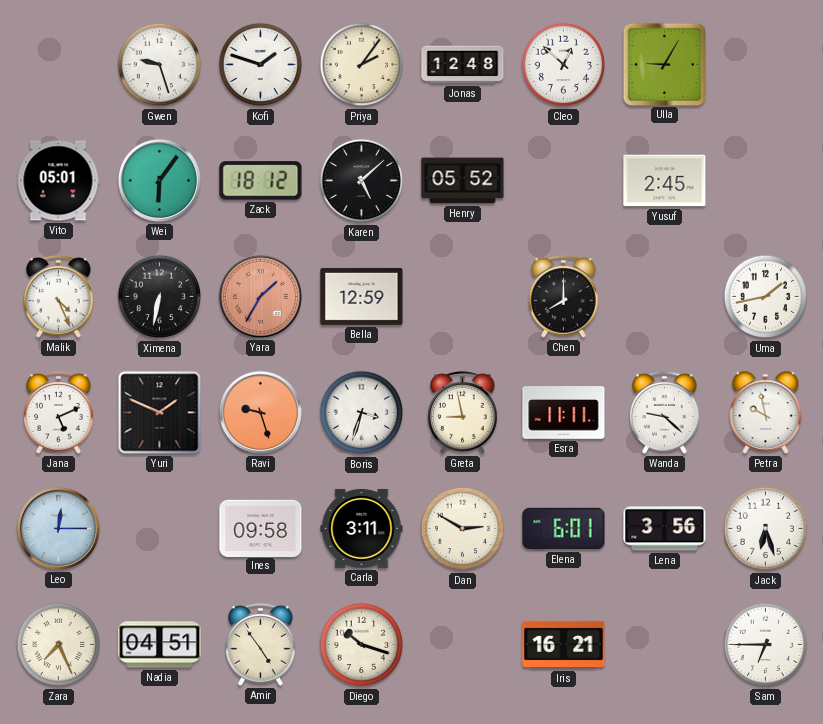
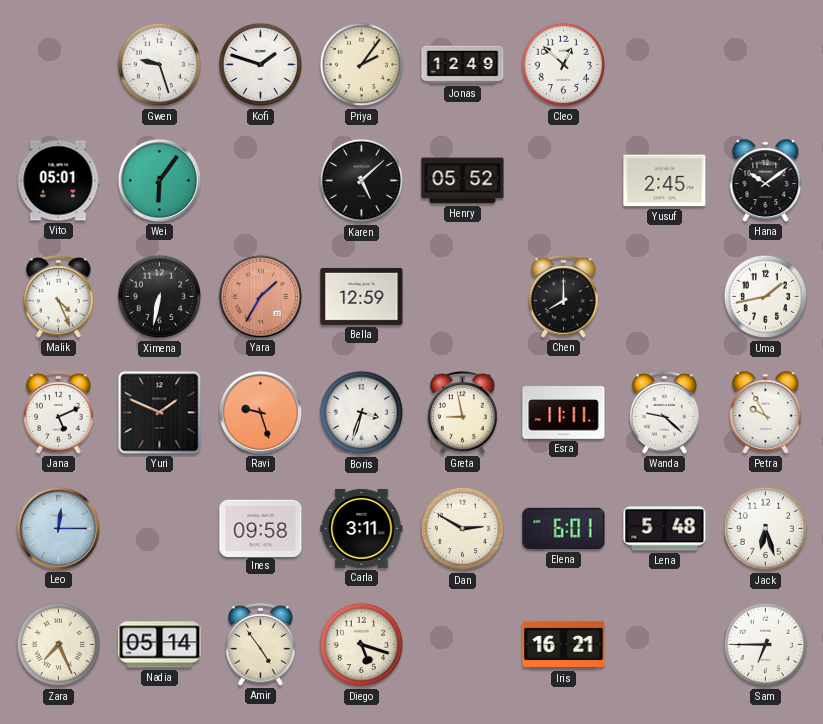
Jonas: 12:48 -> 12:49
Ulla: 9:05 -> none
Zack: 18:12 -> none
Hana: none -> 10:09
Petra: 9:58 -> 9:55
Lena: 3:56 -> 5:48
Nadia: 04:51 -> 05:14
Diego: 10:18 -> 5:18
